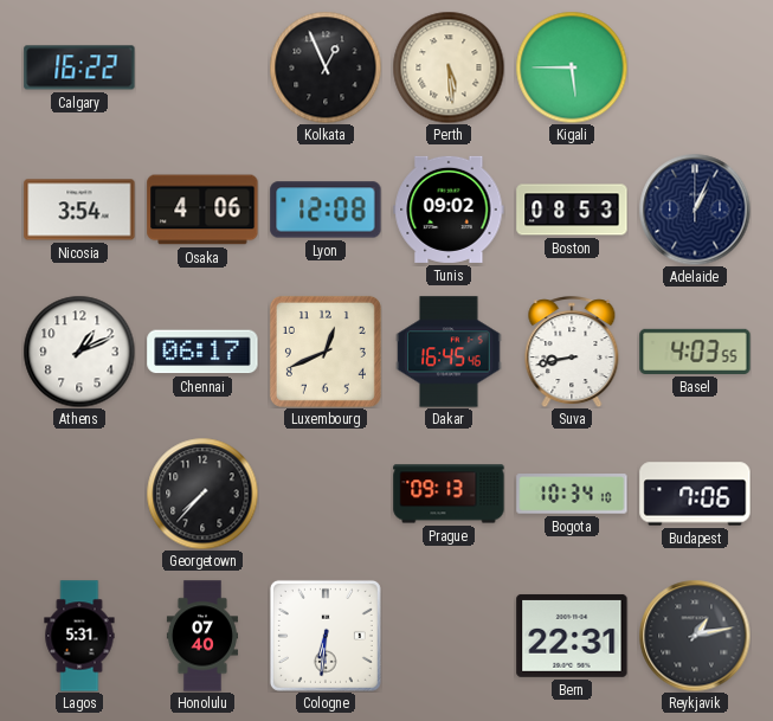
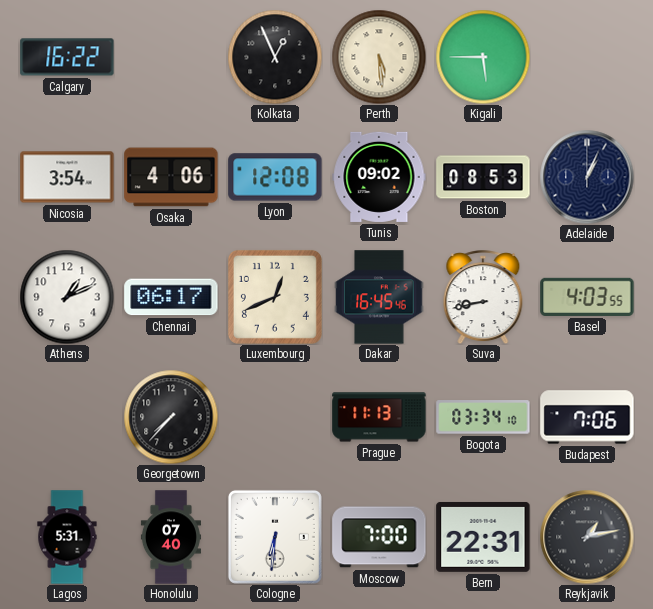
Prague: 09:13 -> 11:13
Bogota: 10:34 -> 03:34
Moscow: none -> 7:00
